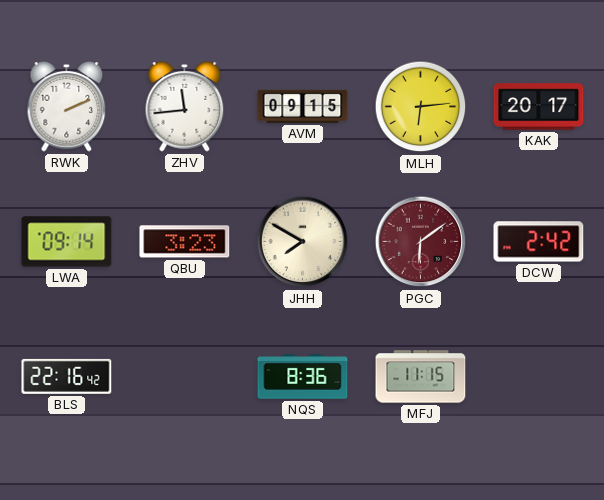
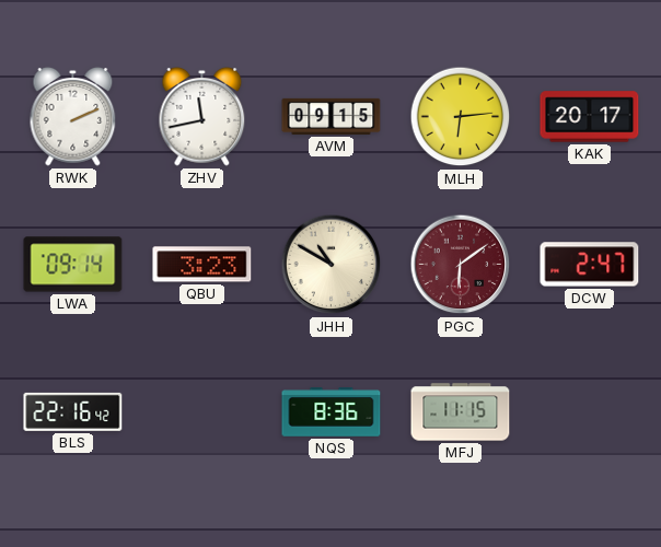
ZHV: 11:44 -> 11:43
JHH: 7:50 -> 10:50
DCW: 2:42 -> 2:47
